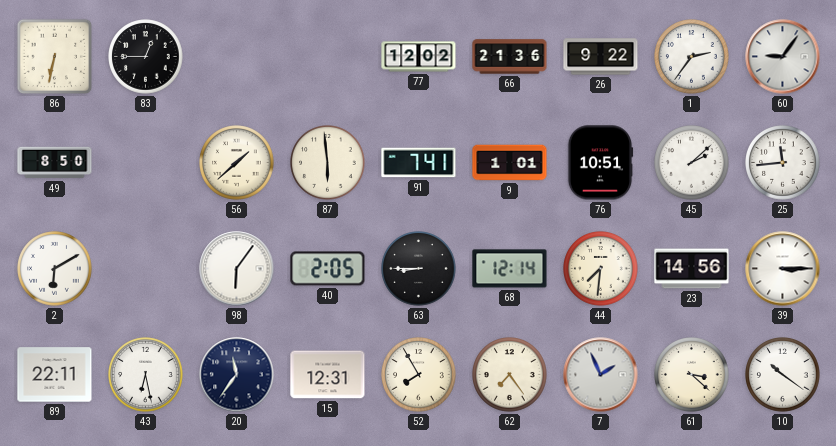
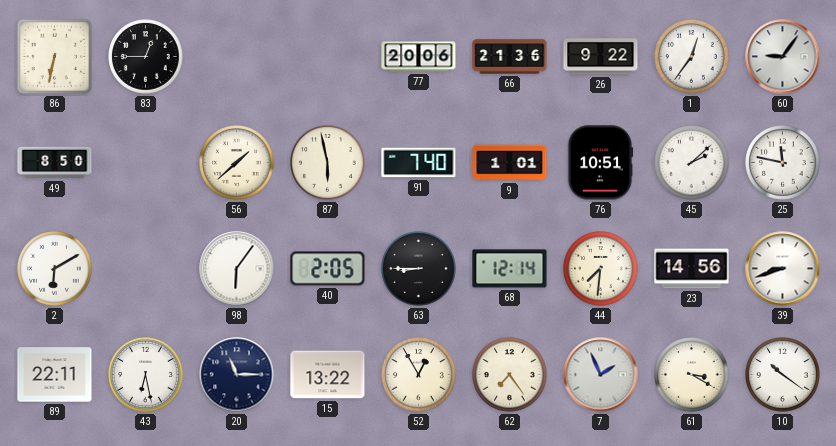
77: 12:02 -> 20:06
1: 2:36 -> 12:36
87: 5:59 -> 5:58
91: 7:41 -> 7:40
25: 11:44 -> 11:47
39: 3:15 -> 8:42
20: 11:36 -> 11:15
15: 12:31 -> 13:22
52: 7:55 -> 12:55
61: 3:22 -> 3:20
